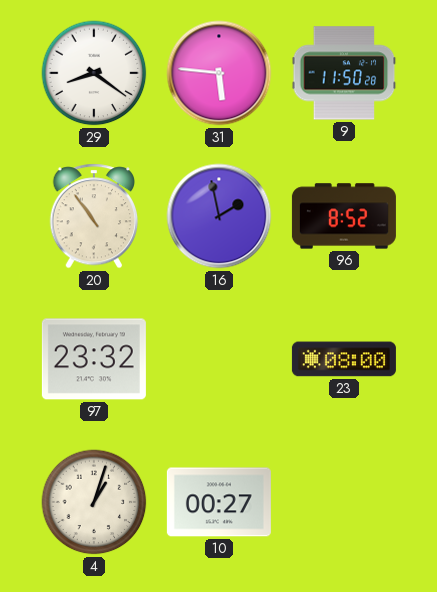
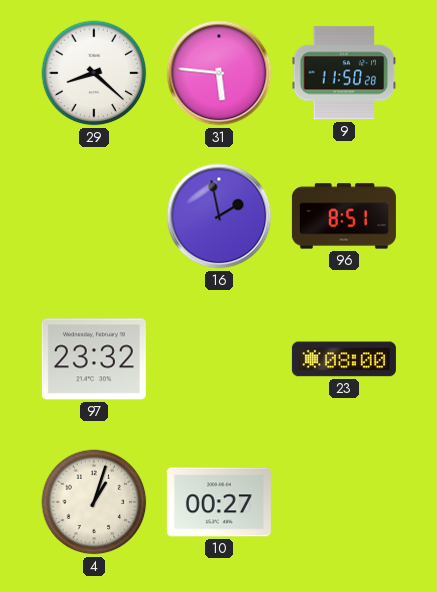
29: 8:21 -> 8:22
20: 10:54 -> none
96: 8:52 -> 8:51
